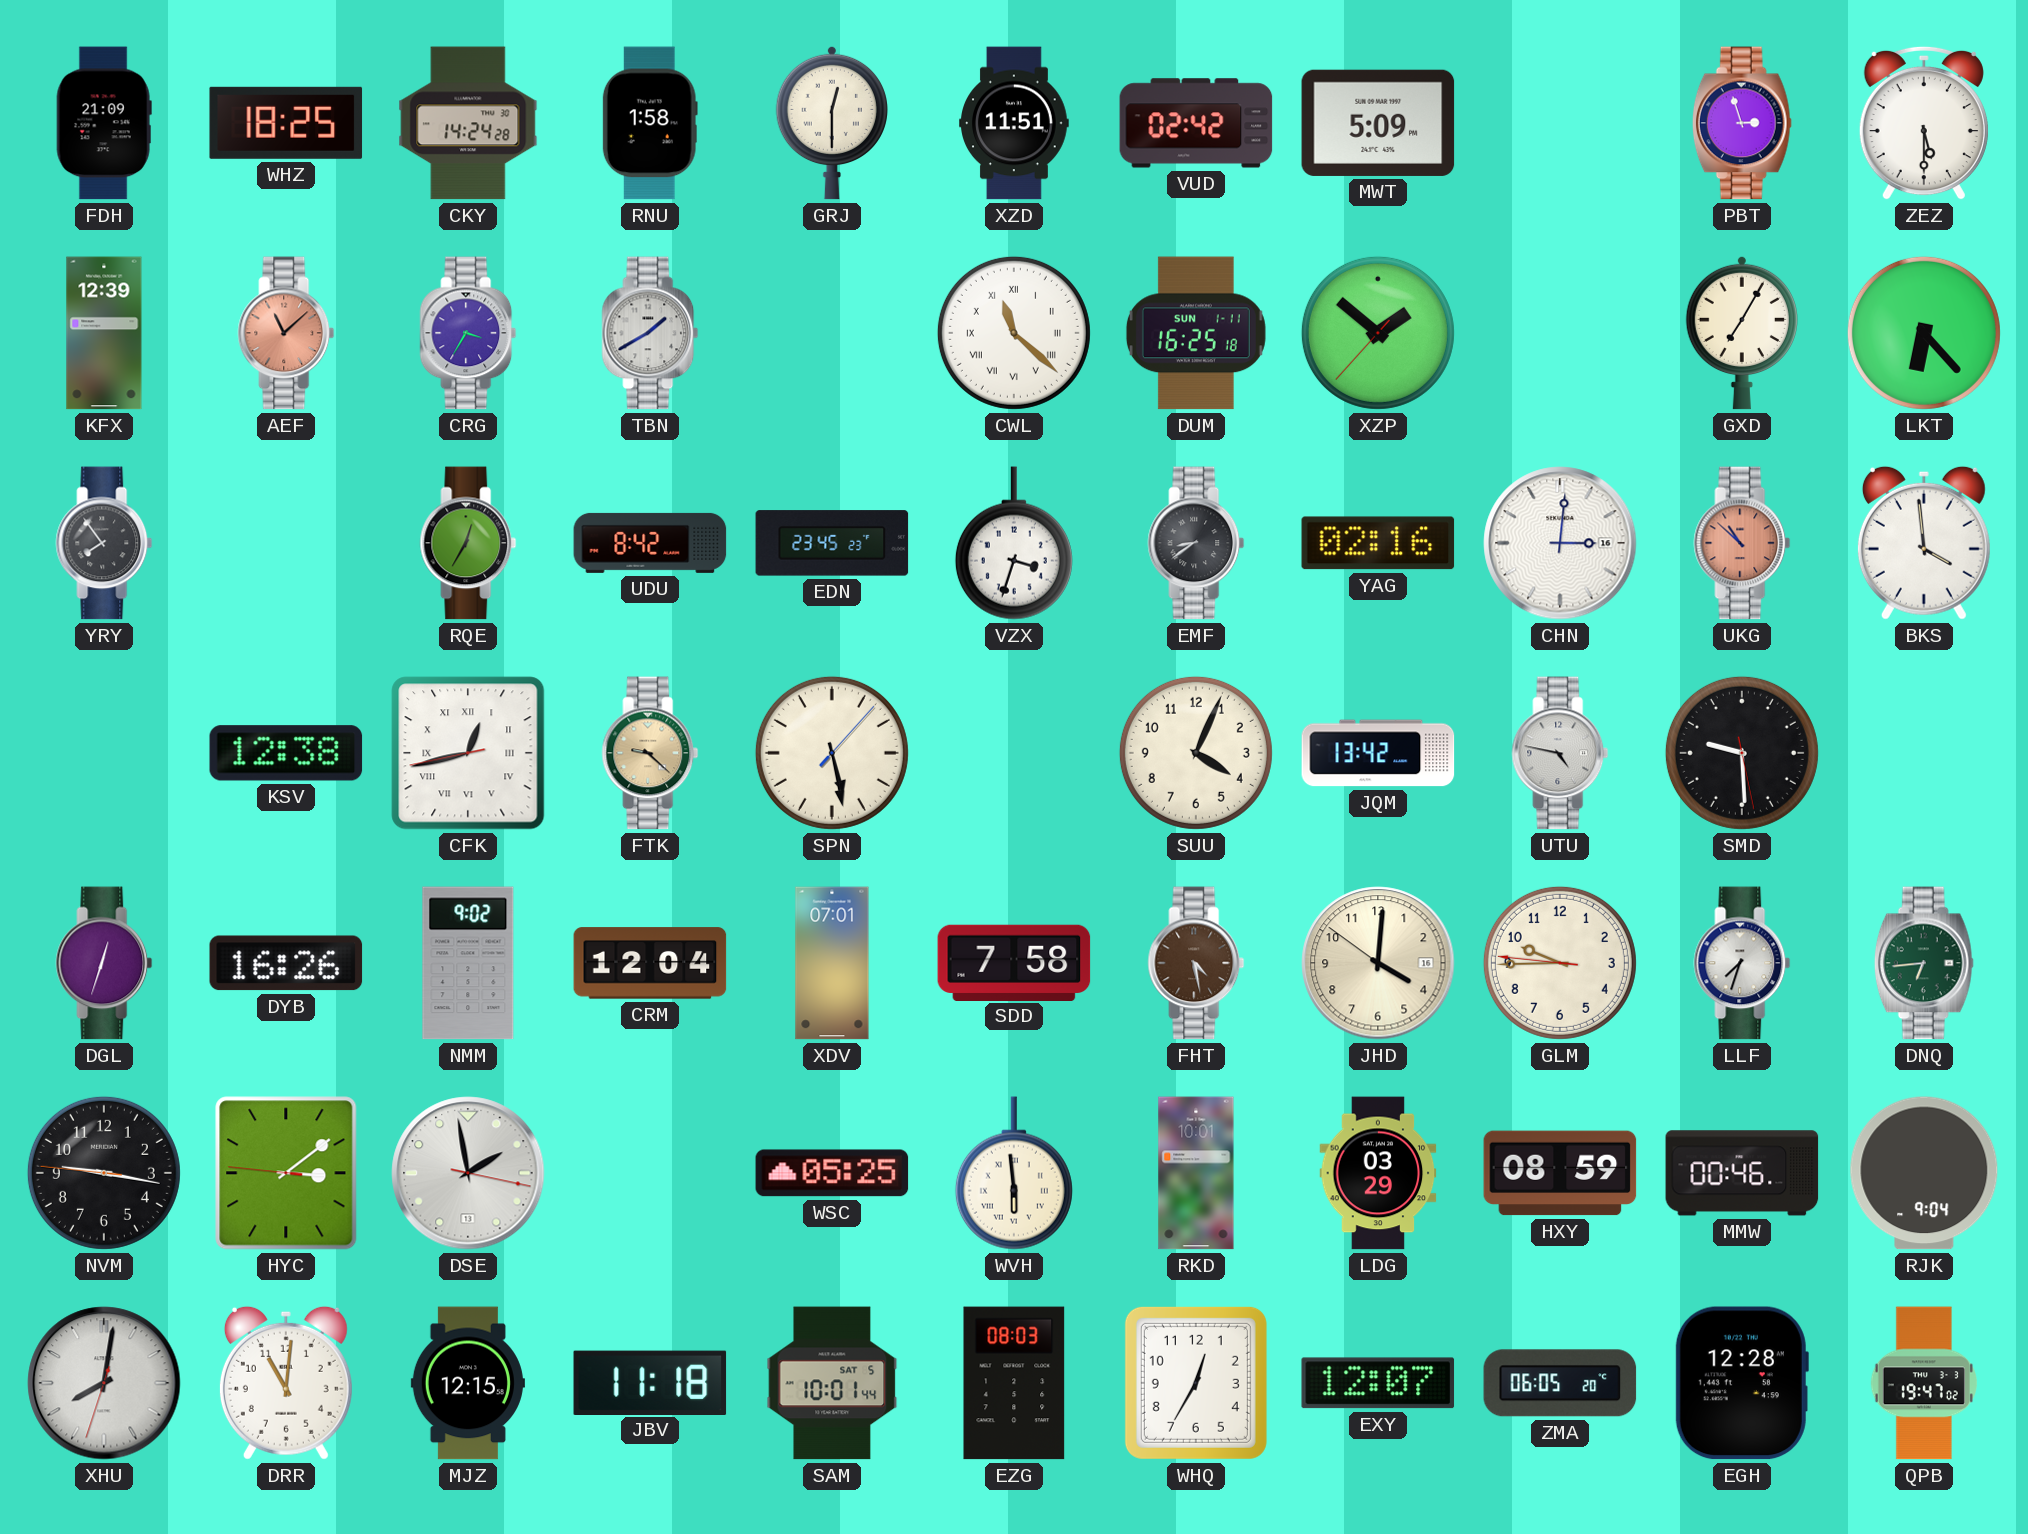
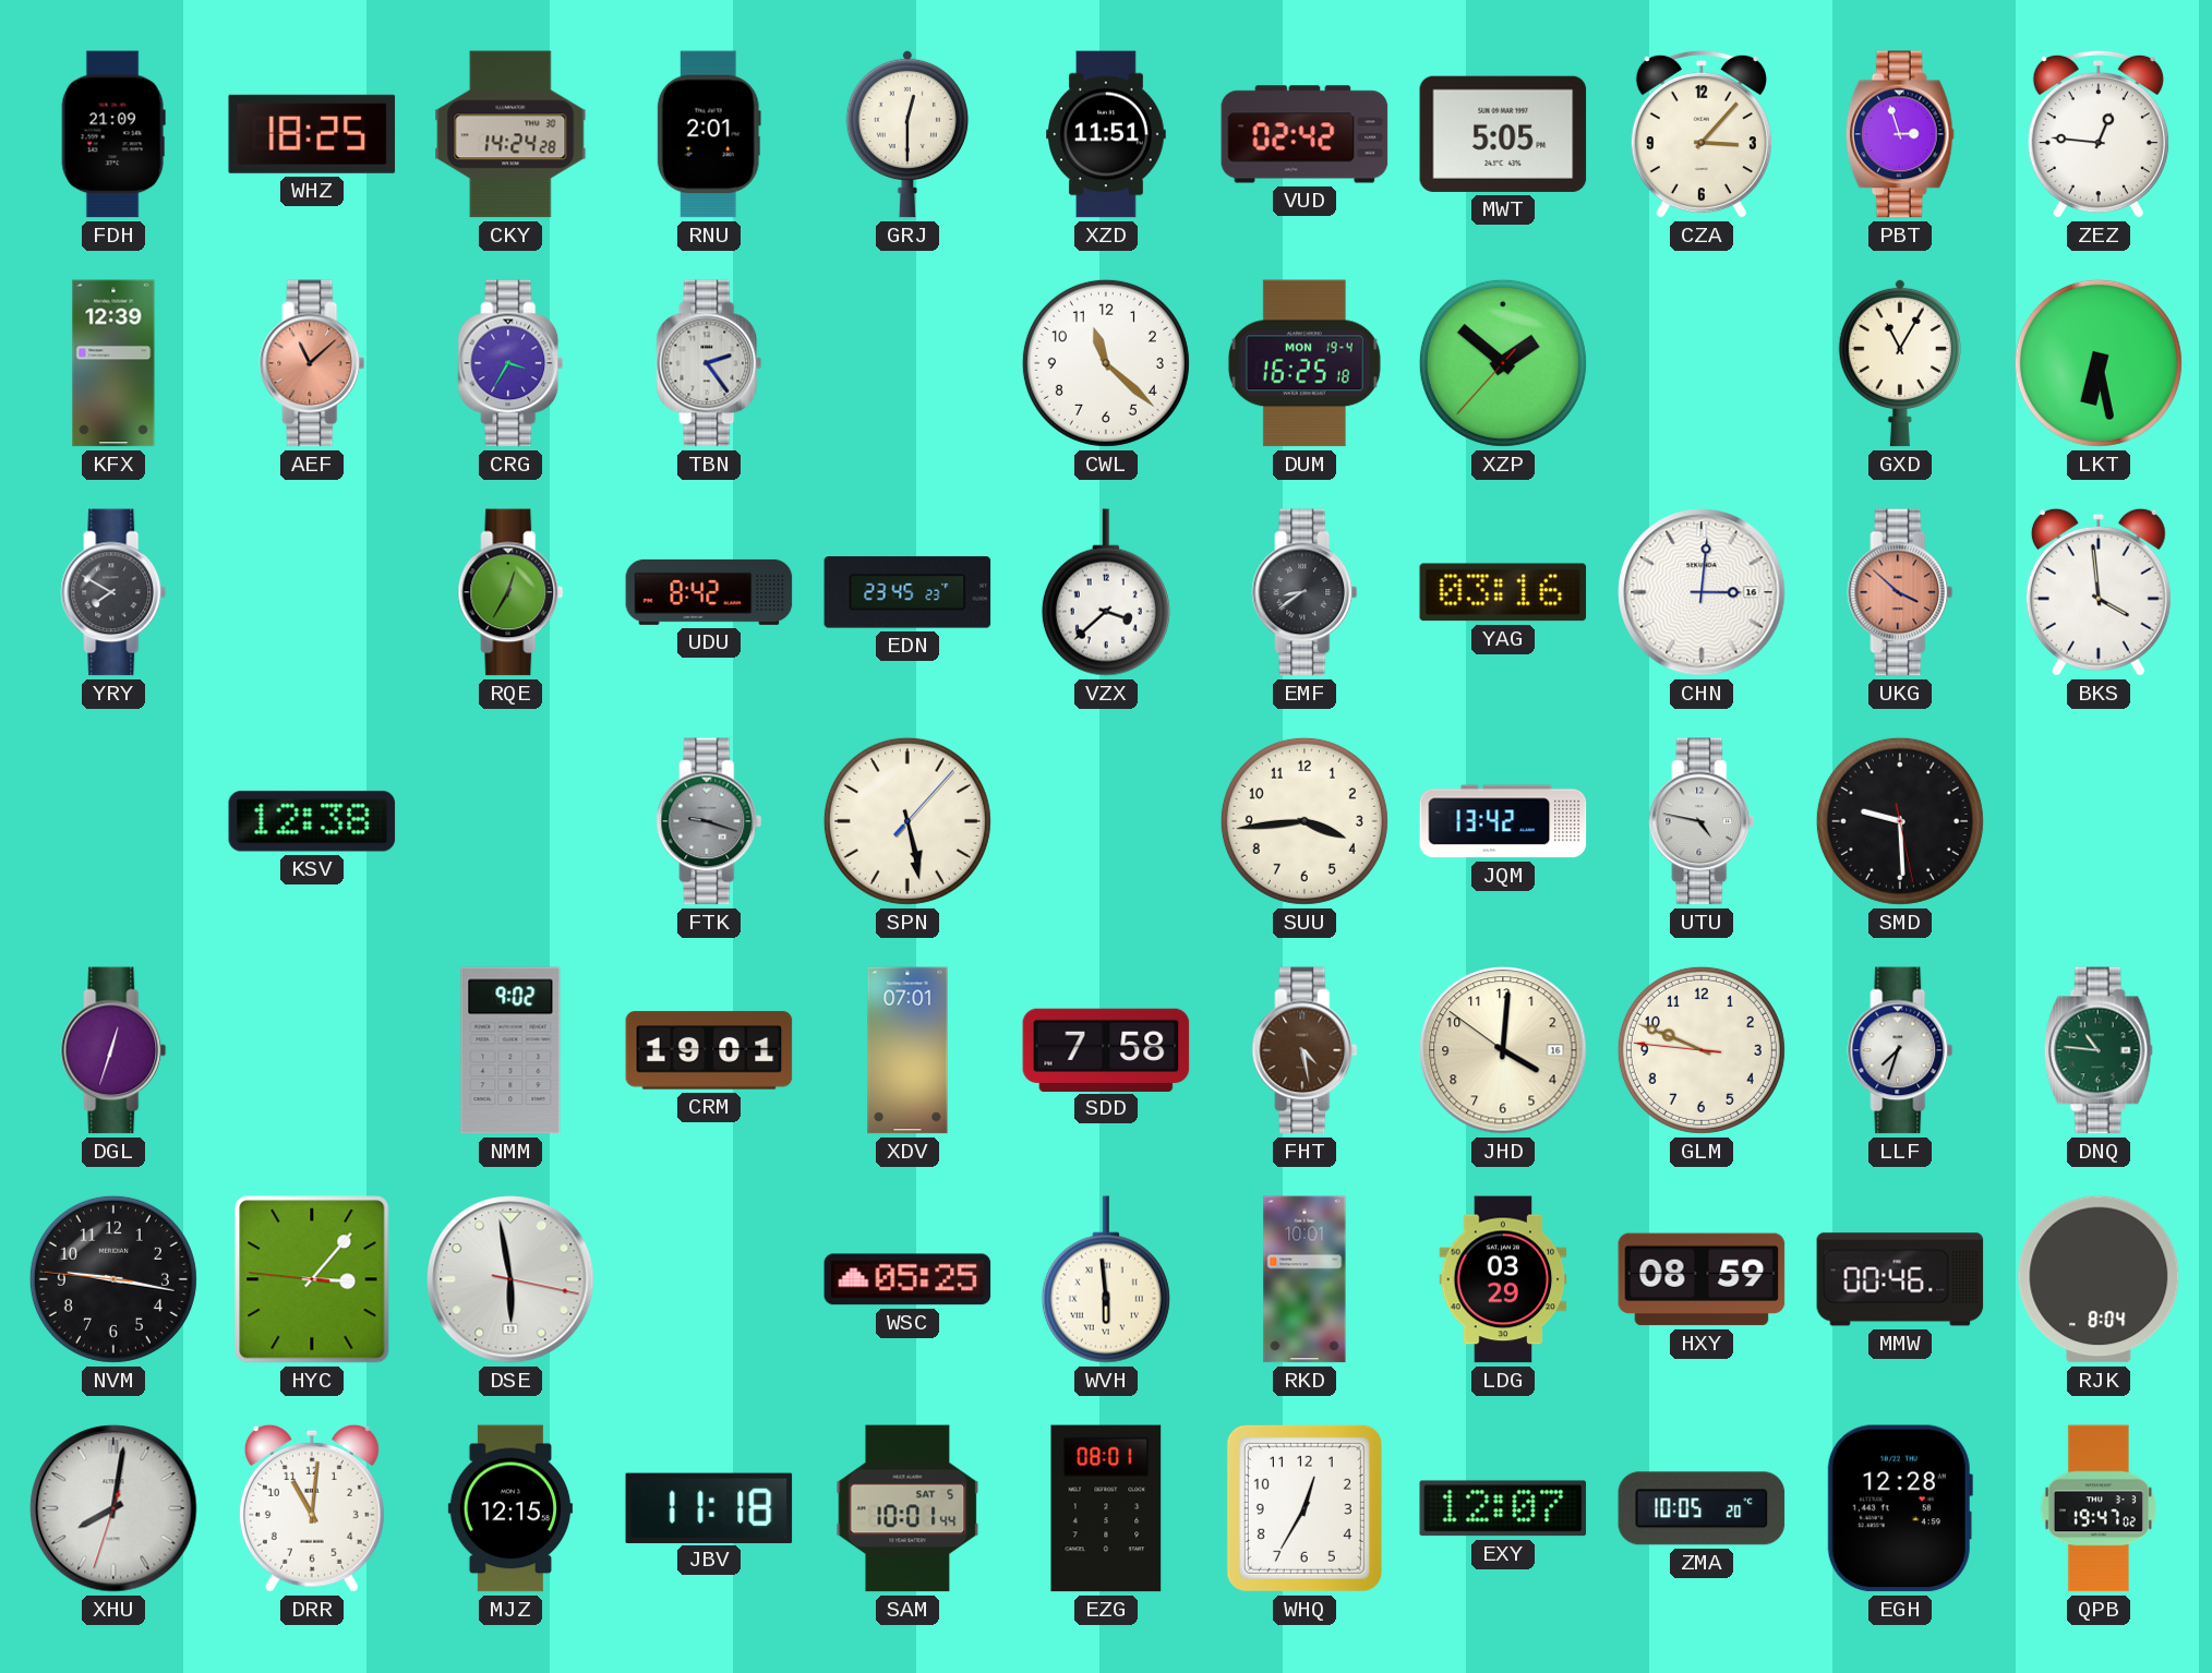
RNU: 1:58 -> 2:01
MWT: 5:09 -> 5:05
CZA: none -> 3:07
ZEZ: 5:30 -> 12:46
TBN: 1:40 -> 2:24
CWL numerals: Roman -> Arabic
DUM date: SUN 1-11 -> MON 19-4
GXD: 7:05 -> 11:05
LKT: 6:23 -> 6:28
YRY: 7:54 -> 7:50
VZX: 3:33 -> 3:38
YAG: 02:16 -> 03:16
UKG: 10:52 -> 3:52
CFK: 12:42 -> none
FTK: 9:22 -> 9:18
FTK dial: champagne -> grey
SUU: 4:04 -> 3:44
DYB: 16:26 -> none
CRM: 12:04 -> 19:01
GLM: 9:44 -> 9:48
DNQ: 6:44 -> 10:46
HYC: 3:08 -> 3:06
DSE: 1:58 -> 5:58
RJK: 9:04 -> 8:04
EZG: 08:03 -> 08:01
ZMA: 06:05 -> 10:05
